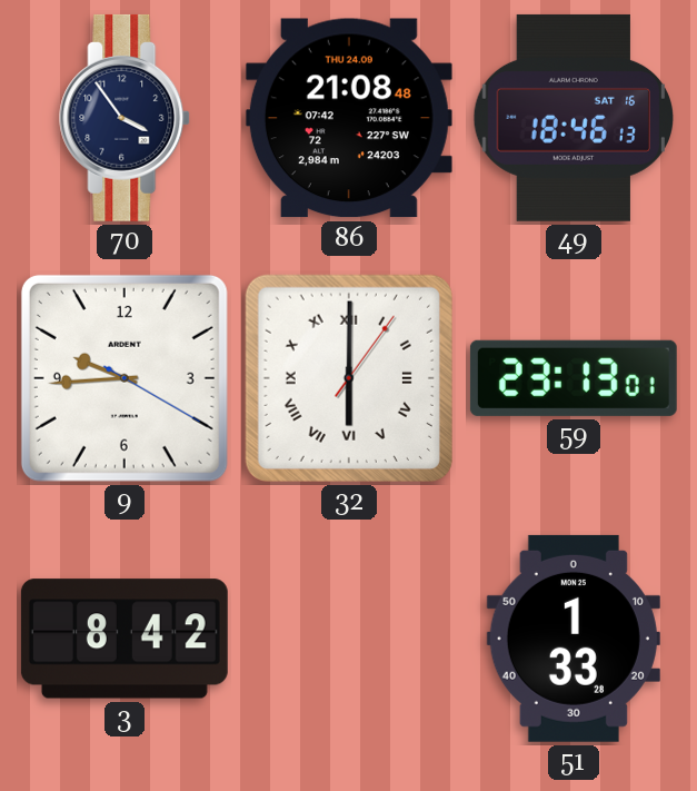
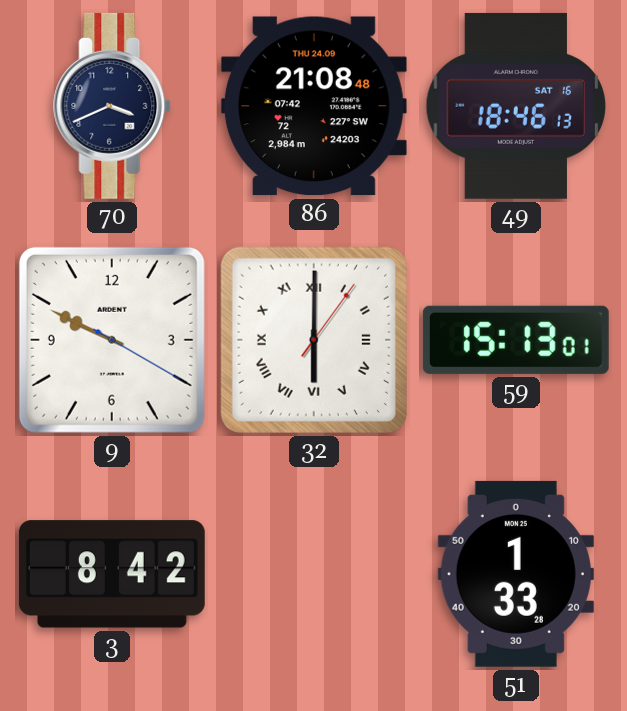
70: 3:54 -> 3:41
9: 9:44 -> 9:49
59: 23:13 -> 15:13
